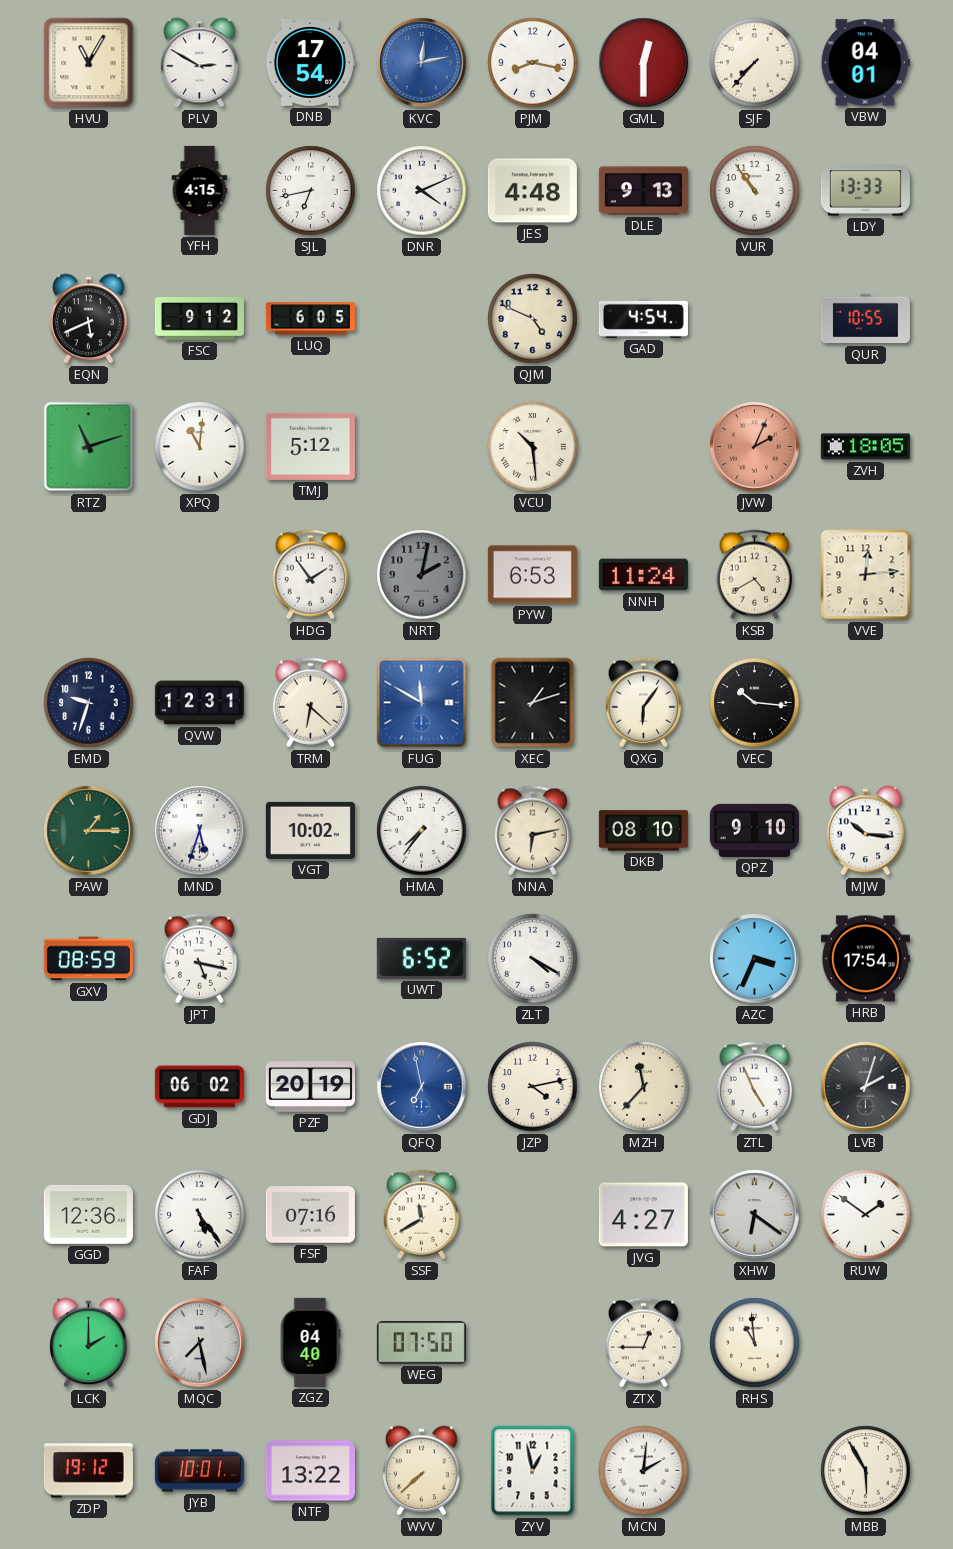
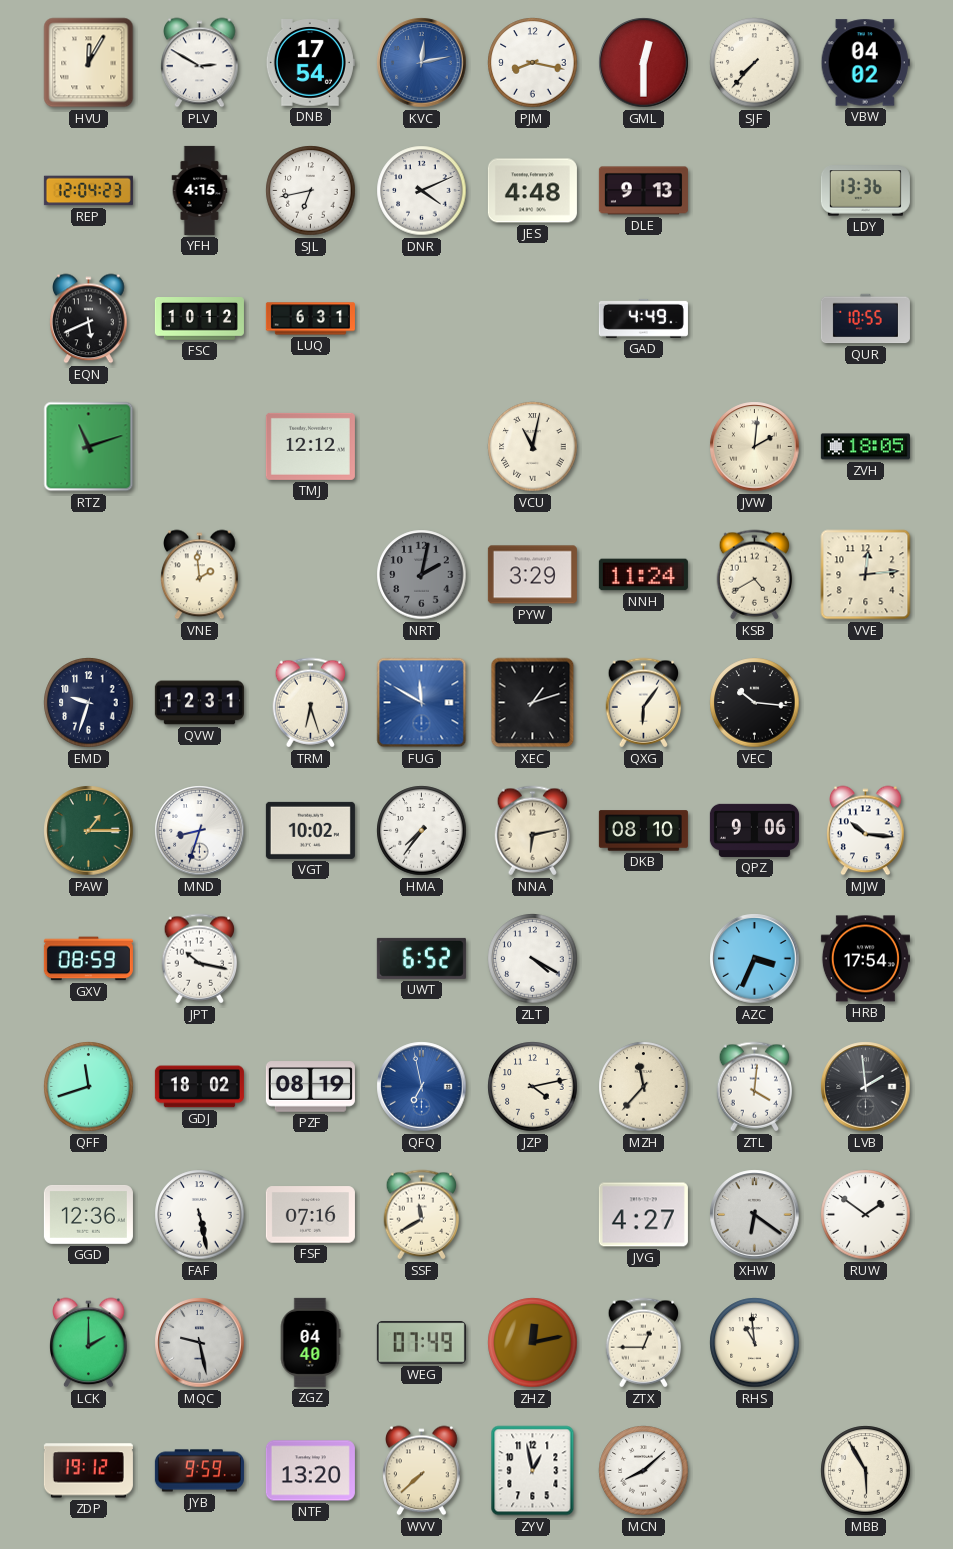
HVU: 11:05 -> 12:05
VBW: 04:01 -> 04:02
REP: none -> 12:04
VUR: 10:54 -> none
LDY: 13:33 -> 13:36
FSC: 9:12 -> 10:12
LUQ: 6:05 -> 6:31
QJM: 4:49 -> none
GAD: 4:54 -> 4:49
XPQ: 11:01 -> none
TMJ: 5:12 -> 12:12
VCU: 10:29 -> 11:02
JVW: 2:04 -> 2:01
JVW dial: salmon -> cream
VNE: none -> 1:59
HDG: 1:54 -> none
PYW: 6:53 -> 3:29
TRM: 6:22 -> 6:27
MND: 5:33 -> 8:33
QPZ: 9:10 -> 9:06
JPT: 5:17 -> 10:17
QFF: none -> 11:42
GDJ: 06:02 -> 18:02
PZF: 20:19 -> 08:19
ZTL: 4:56 -> 4:01
LVB: 2:03 -> 1:59
FAF: 5:24 -> 5:28
MQC: 7:28 -> 9:28
WEG: 07:50 -> 07:49
ZHZ: none -> 12:13
JYB: 10:01 -> 9:59
NTF: 13:22 -> 13:20
MCN: 2:01 -> 8:08
